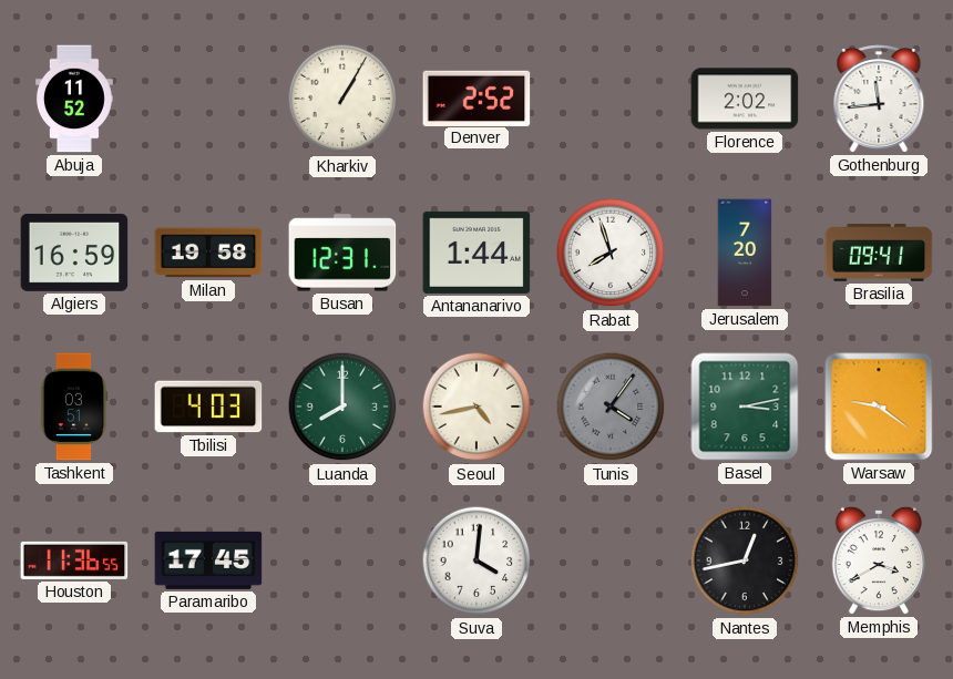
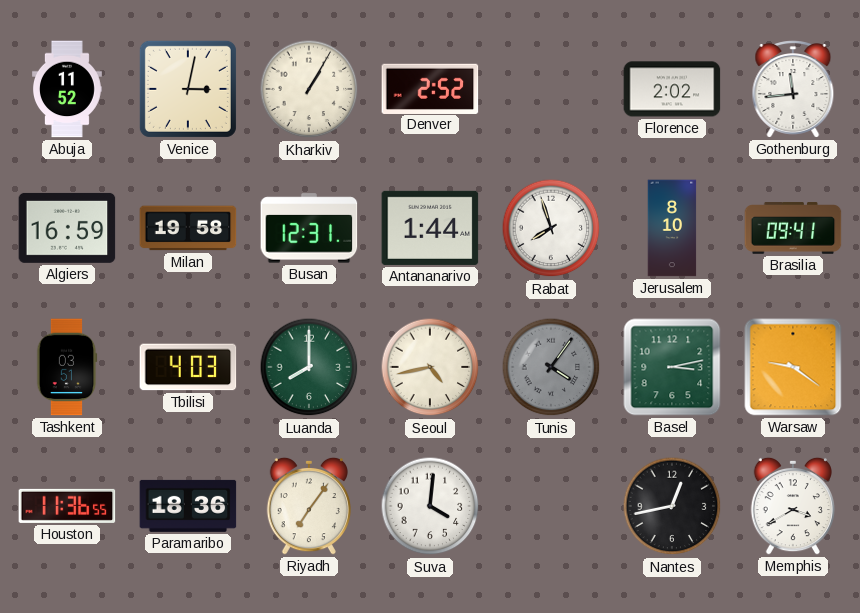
Venice: none -> 3:02
Jerusalem: 7:20 -> 8:10
Paramaribo: 17:45 -> 18:36
Riyadh: none -> 7:06
